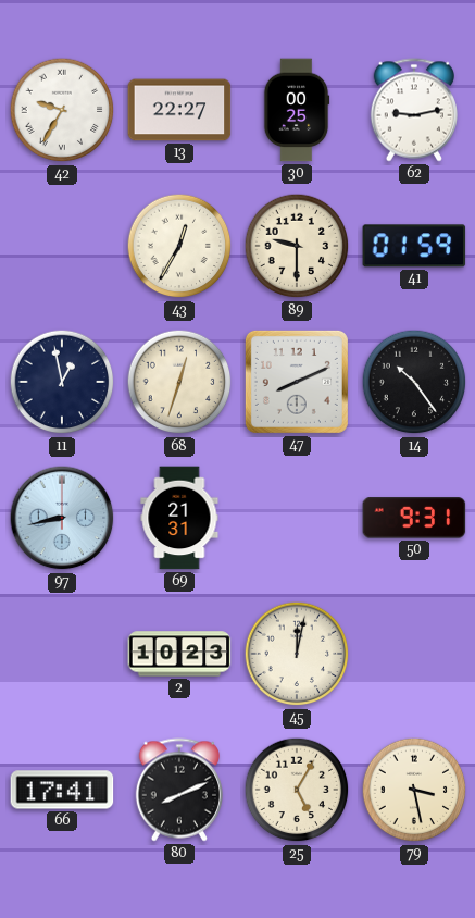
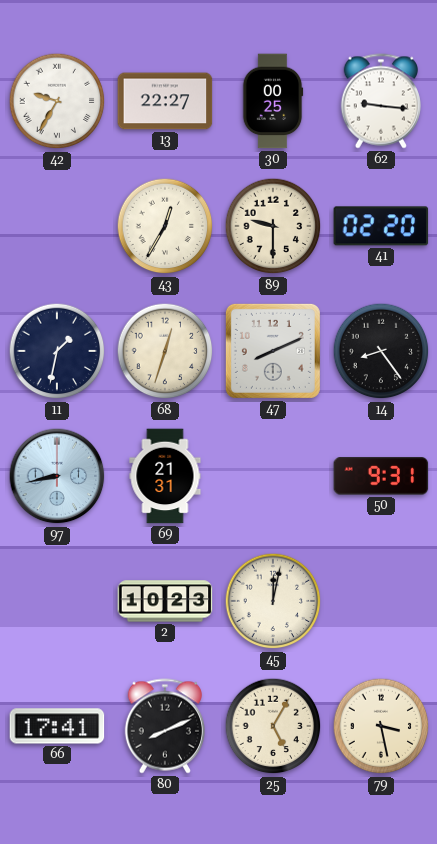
62: 9:13 -> 9:16
41: 01:59 -> 02:20
11: 12:58 -> 1:32
14: 10:24 -> 8:24
